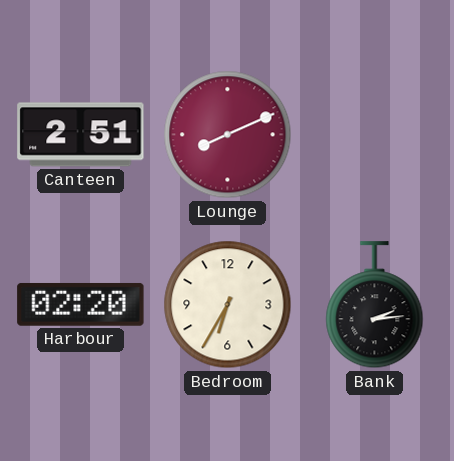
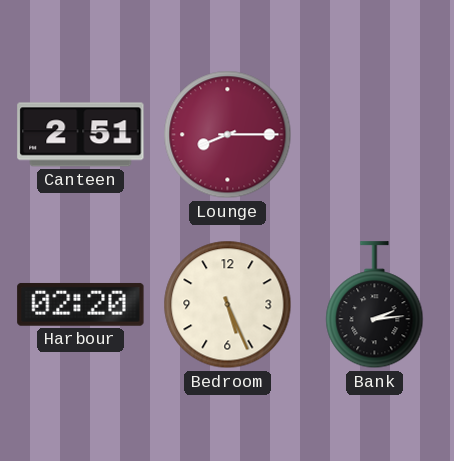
Lounge: 8:11 -> 8:15
Bedroom: 6:35 -> 5:26
